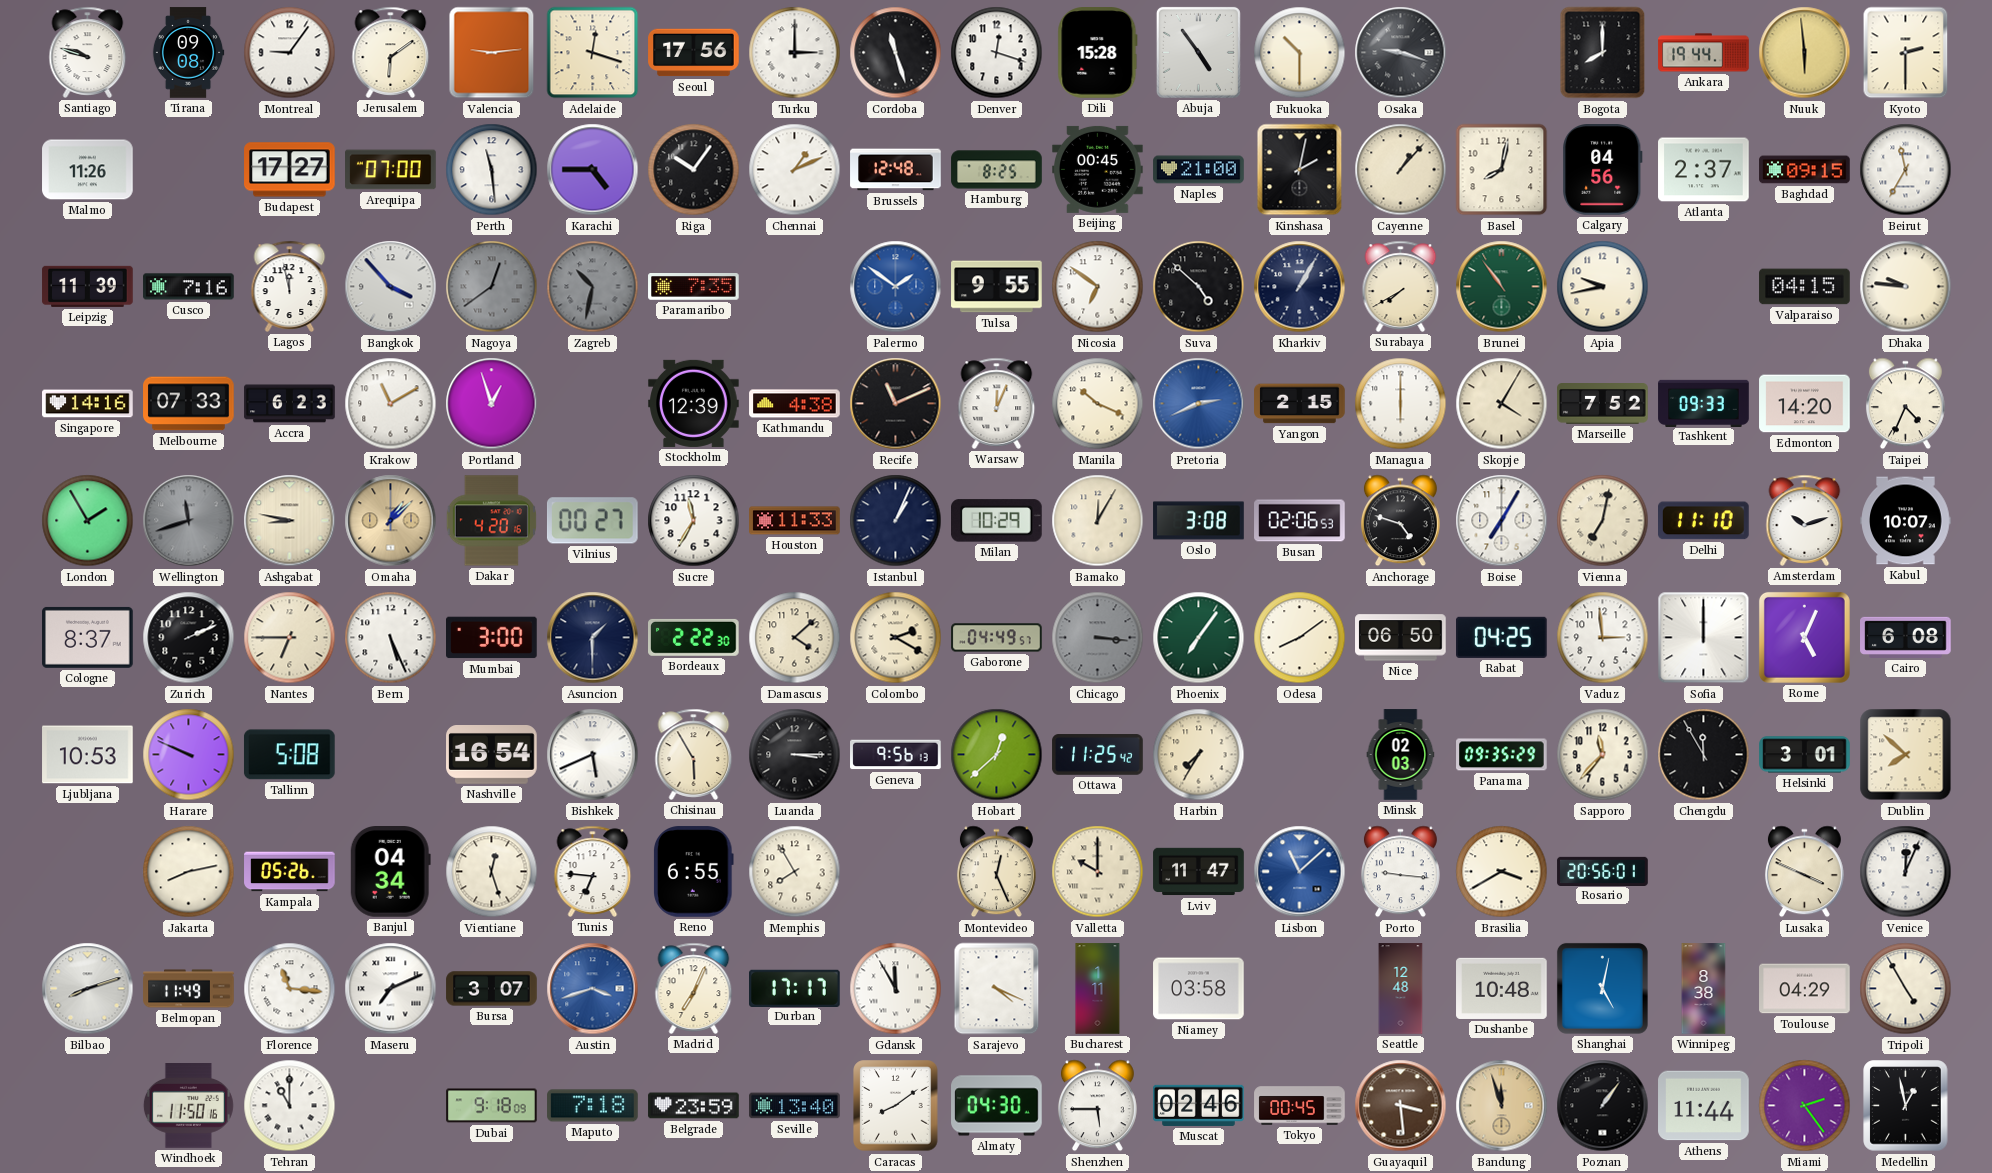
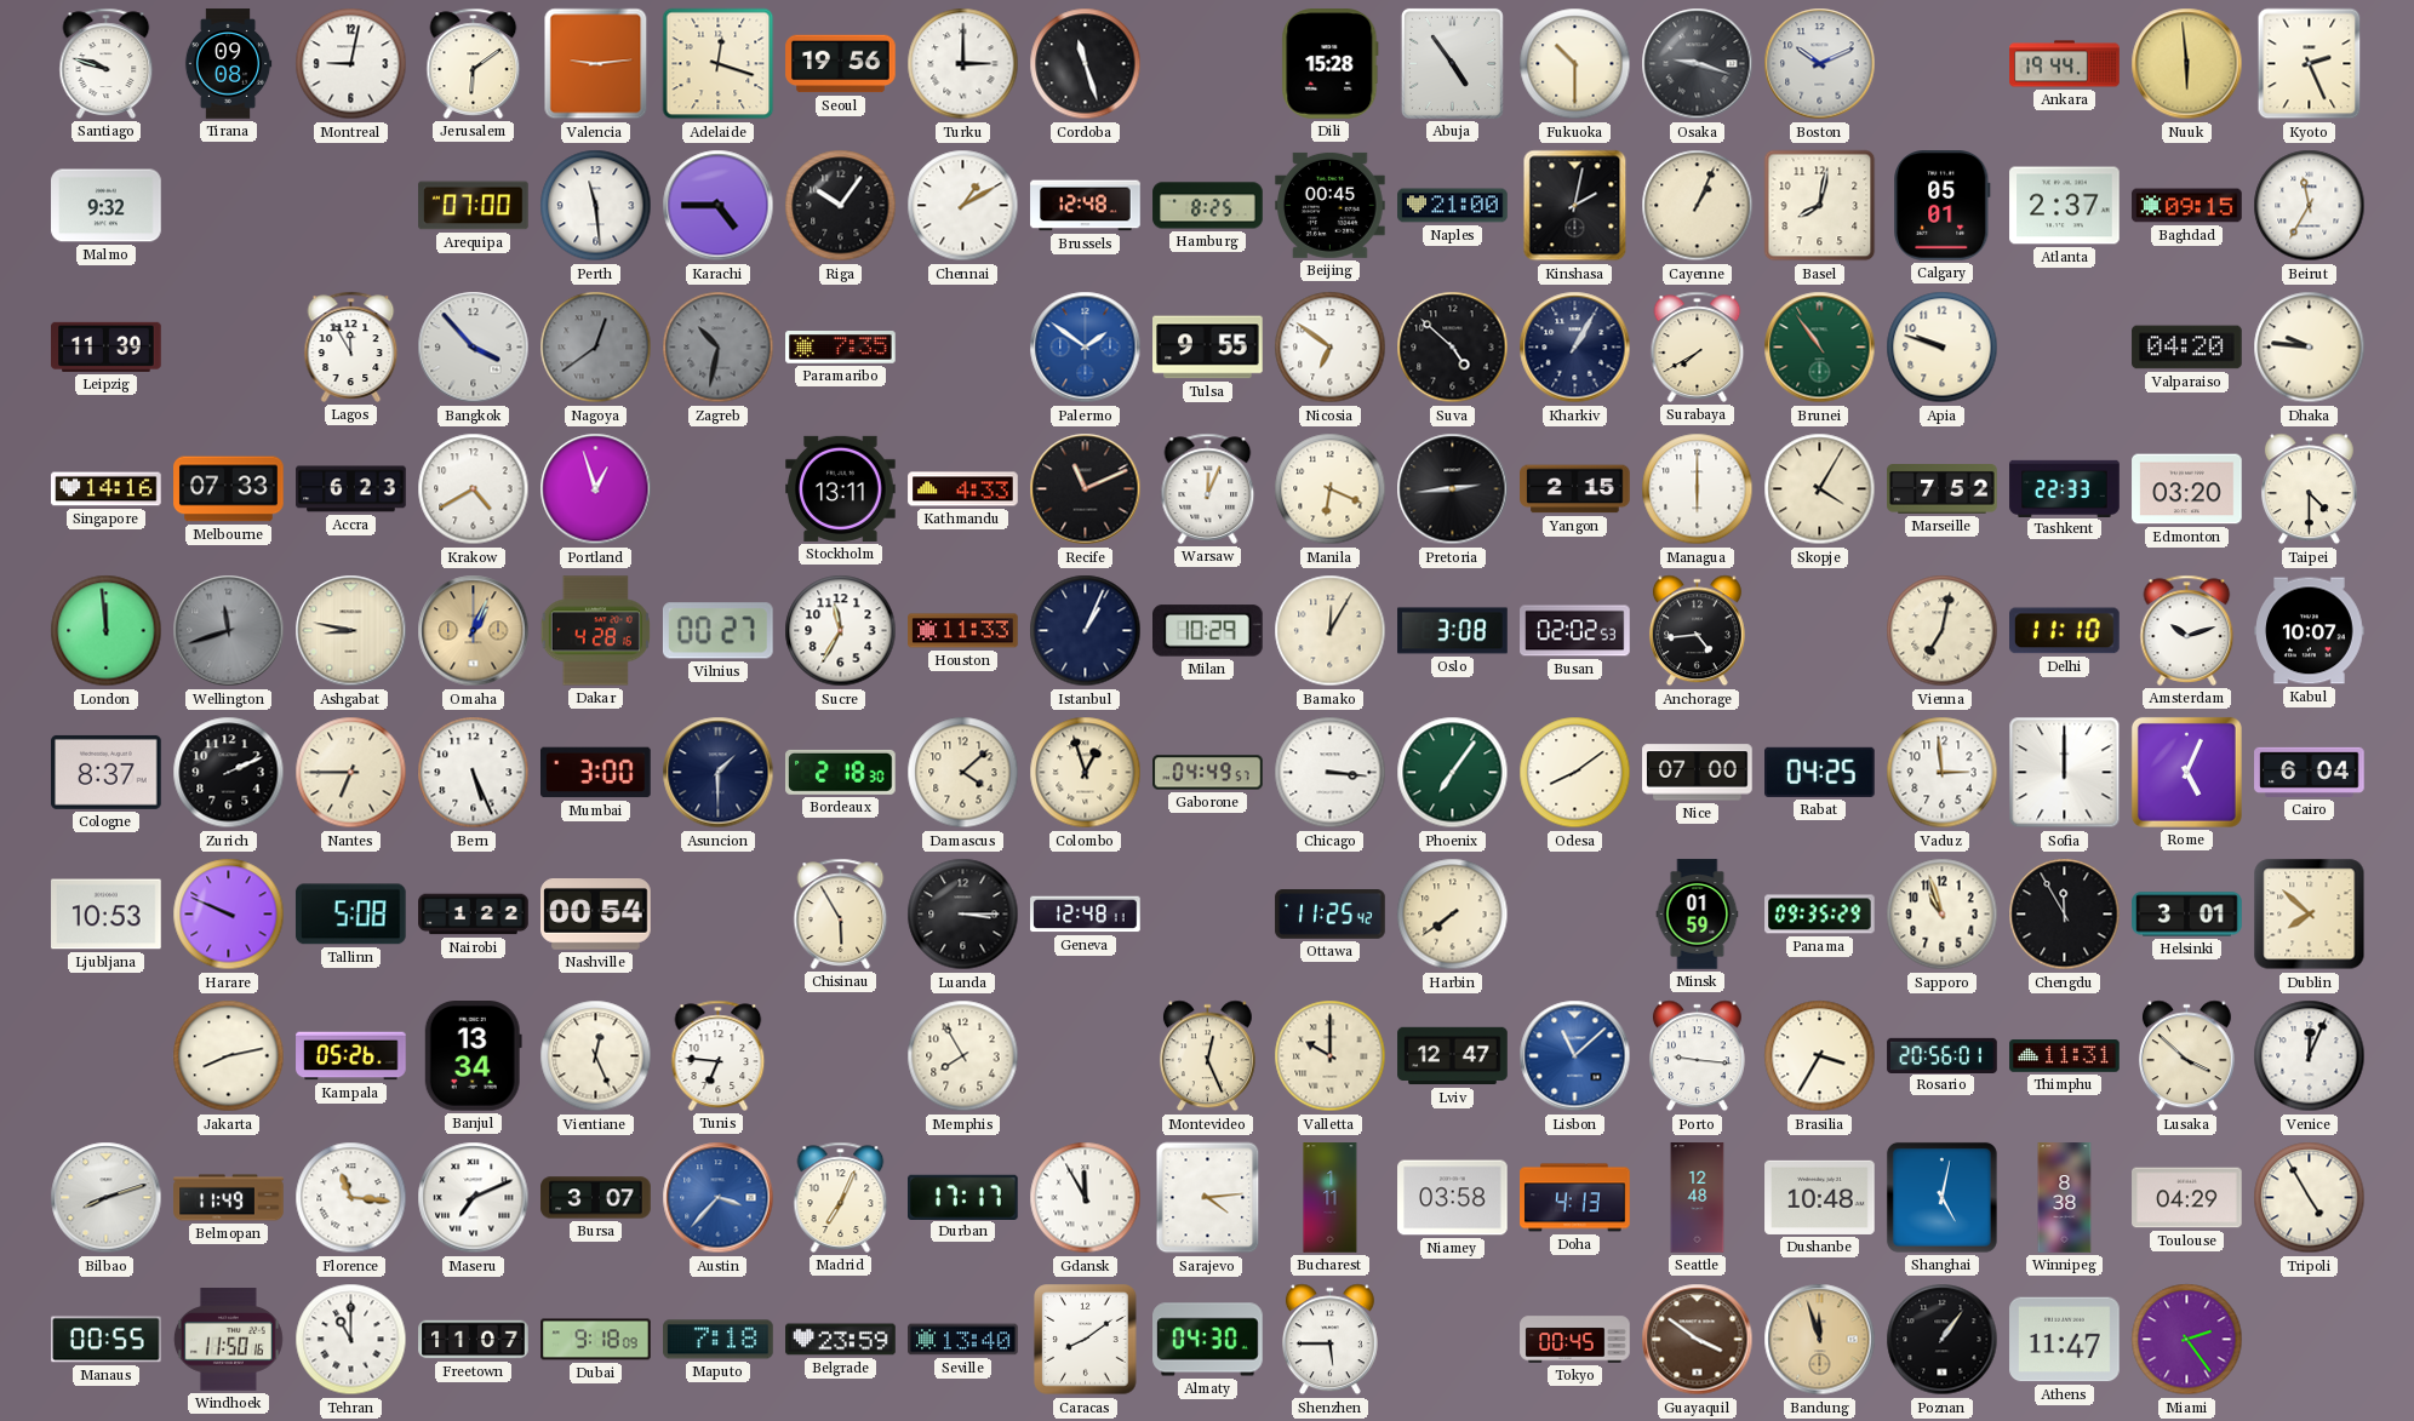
Montreal: 9:06 -> 9:02
Seoul: 17:56 -> 19:56
Denver: 12:18 -> none
Boston: none -> 10:11
Bogota: 8:00 -> none
Kyoto: 2:30 -> 2:26
Malmo: 11:26 -> 9:32
Budapest: 17:27 -> none
Chennai: 1:11 -> 1:10
Cayenne: 1:07 -> 1:04
Calgary: 04:56 -> 05:01
Cusco: 7:16 -> none
Lagos: 11:58 -> 11:55
Apia: 9:43 -> 9:48
Valparaiso: 04:15 -> 04:20
Krakow: 11:10 -> 4:40
Stockholm: 12:39 -> 13:11
Kathmandu: 4:38 -> 4:33
Manila: 10:19 -> 6:19
Pretoria: 2:41 -> 2:44
Pretoria dial: blue -> black
Tashkent: 09:33 -> 22:33
Edmonton: 14:20 -> 03:20
Taipei: 4:34 -> 4:30
London: 1:55 -> 11:59
Omaha: 1:08 -> 1:04
Dakar: 4:20 -> 4:28
Busan: 02:06 -> 02:02
Anchorage: 4:48 -> 4:44
Boise: 7:05 -> none
Bordeaux: 2:22 -> 2:18
Colombo: 2:20 -> 12:57
Chicago dial: grey -> white
Nice: 06:50 -> 07:00
Cairo: 6:08 -> 6:04
Nairobi: none -> 1:22
Nashville: 16:54 -> 00:54
Bishkek: 5:41 -> none
Geneva: 9:56 -> 12:48
Hobart: 12:38 -> none
Harbin: 7:35 -> 7:39
Minsk: 02:03 -> 01:59
Sapporo: 11:37 -> 10:57
Banjul: 04:34 -> 13:34
Vientiane: 12:27 -> 12:26
Reno: 6:55 -> none
Lviv: 11:47 -> 12:47
Brasilia: 3:40 -> 3:35
Thimphu: none -> 11:31
Lusaka: 3:49 -> 3:52
Austin: 3:42 -> 3:37
Sarajevo: 4:19 -> 4:14
Doha: none -> 4:13
Manaus: none -> 00:55
Freetown: none -> 11:07
Muscat: 02:46 -> none
Guayaquil: 3:29 -> 3:51
Athens: 11:44 -> 11:47
Medellin: 12:58 -> none
